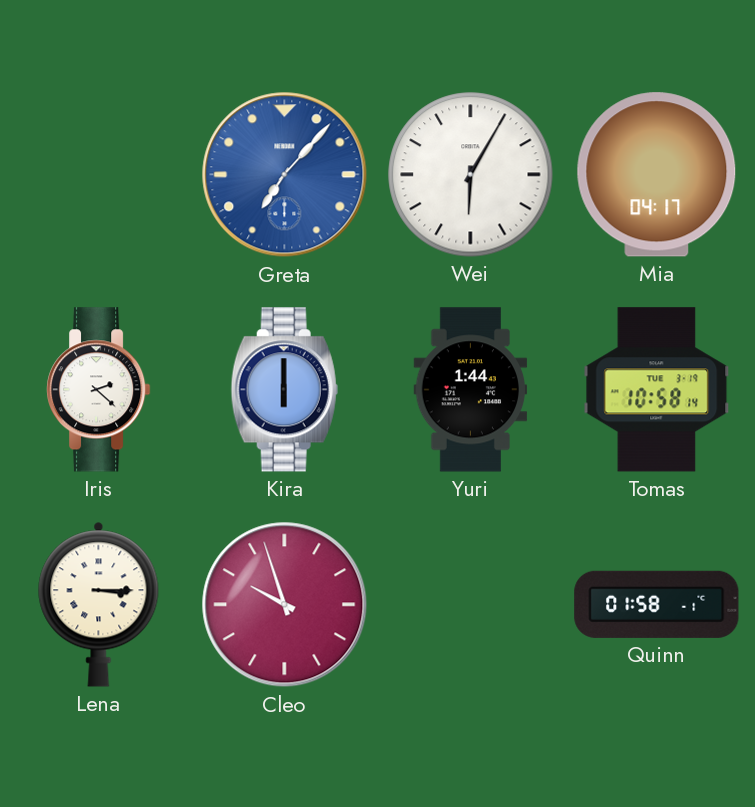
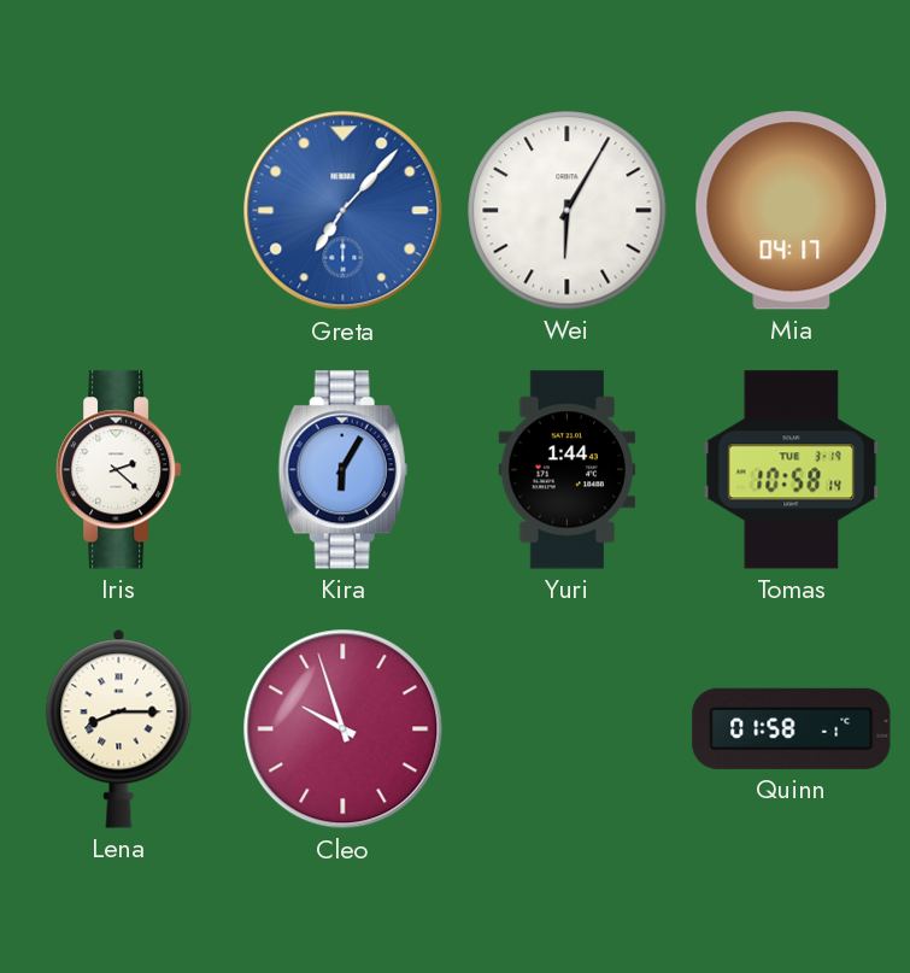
Kira: 6:00 -> 6:05
Lena: 3:15 -> 8:15
